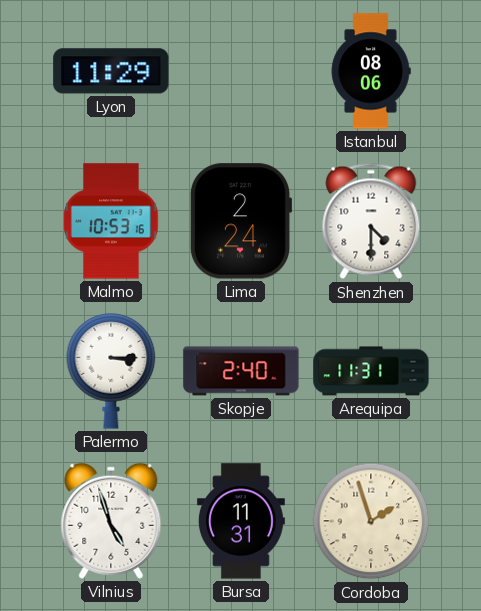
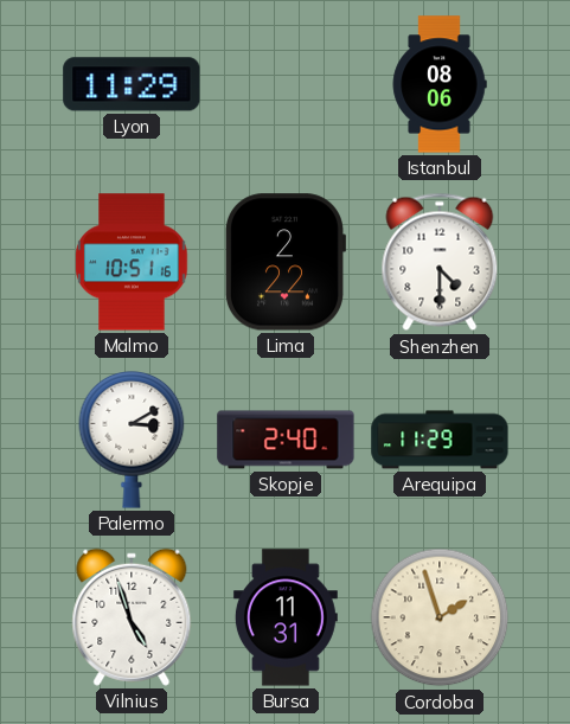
Malmo: 10:53 -> 10:51
Lima: 2:24 -> 2:22
Palermo: 3:15 -> 3:10
Arequipa: 11:31 -> 11:29
